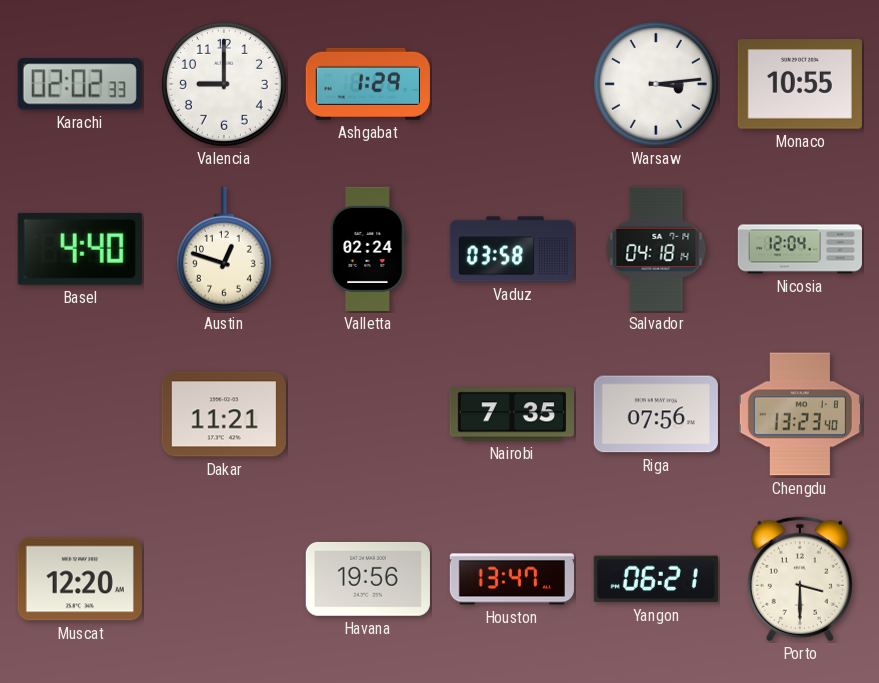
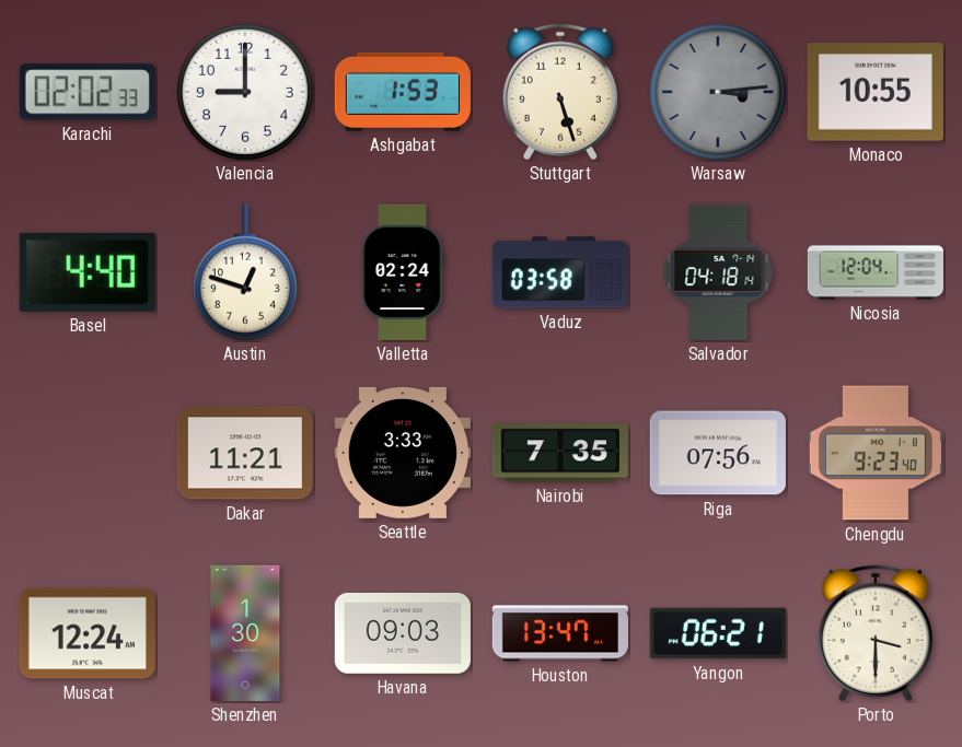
Ashgabat: 1:29 -> 1:53
Stuttgart: none -> 5:27
Warsaw dial: white -> grey
Seattle: none -> 3:33
Chengdu: 13:23 -> 9:23
Muscat: 12:20 -> 12:24
Shenzhen: none -> 1:30
Havana: 19:56 -> 09:03
